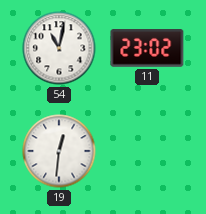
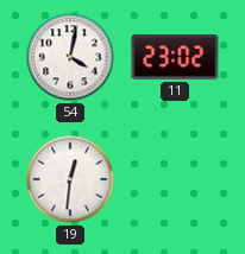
54: 11:02 -> 4:02
